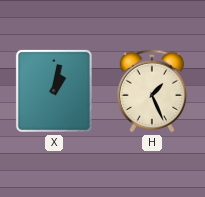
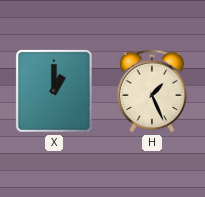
X: 1:02 -> 1:00
